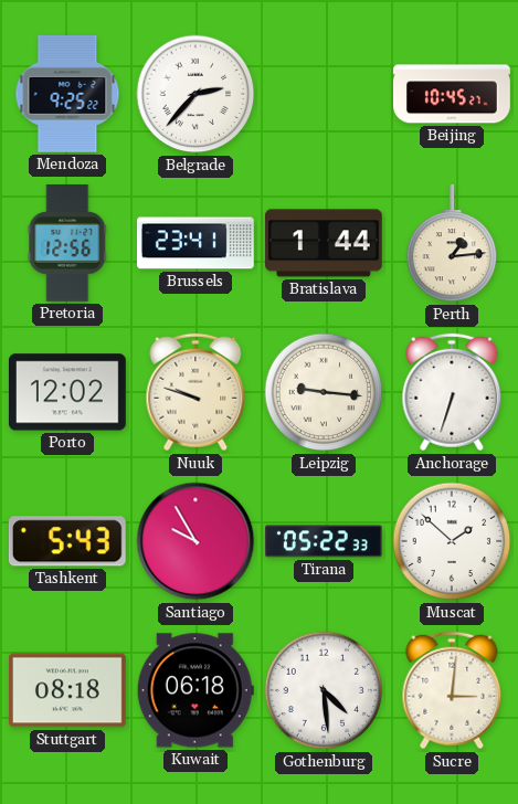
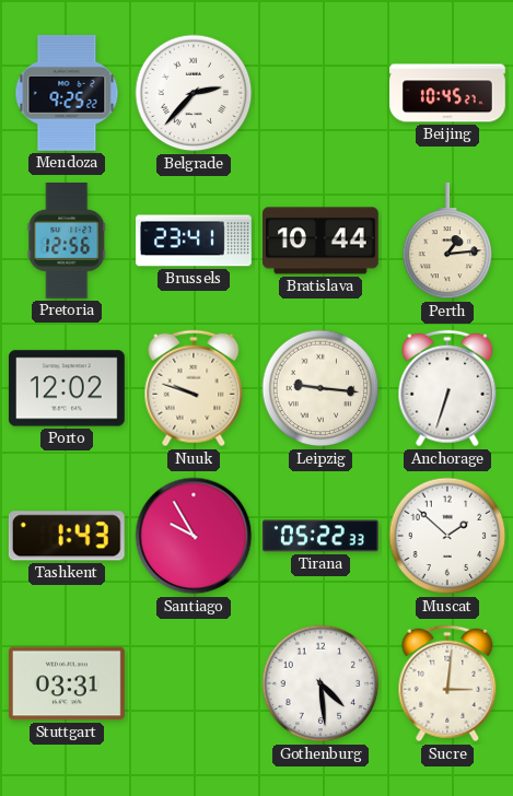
Bratislava: 1:44 -> 10:44
Tashkent: 5:43 -> 1:43
Stuttgart: 08:18 -> 03:31
Kuwait: 06:18 -> none
